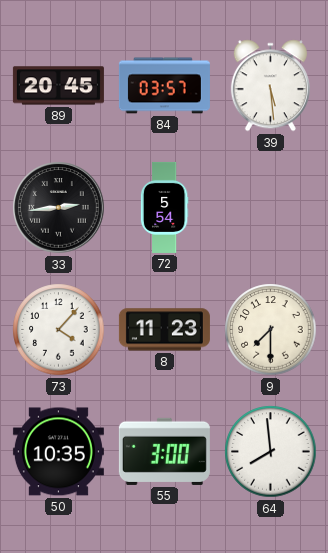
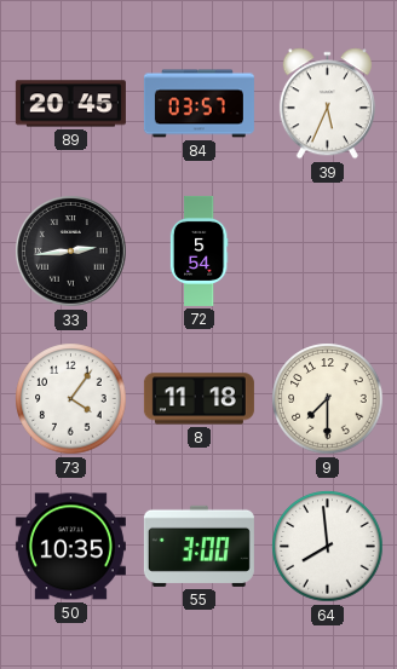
39: 5:29 -> 5:34
73: 4:07 -> 4:06
8: 11:23 -> 11:18
